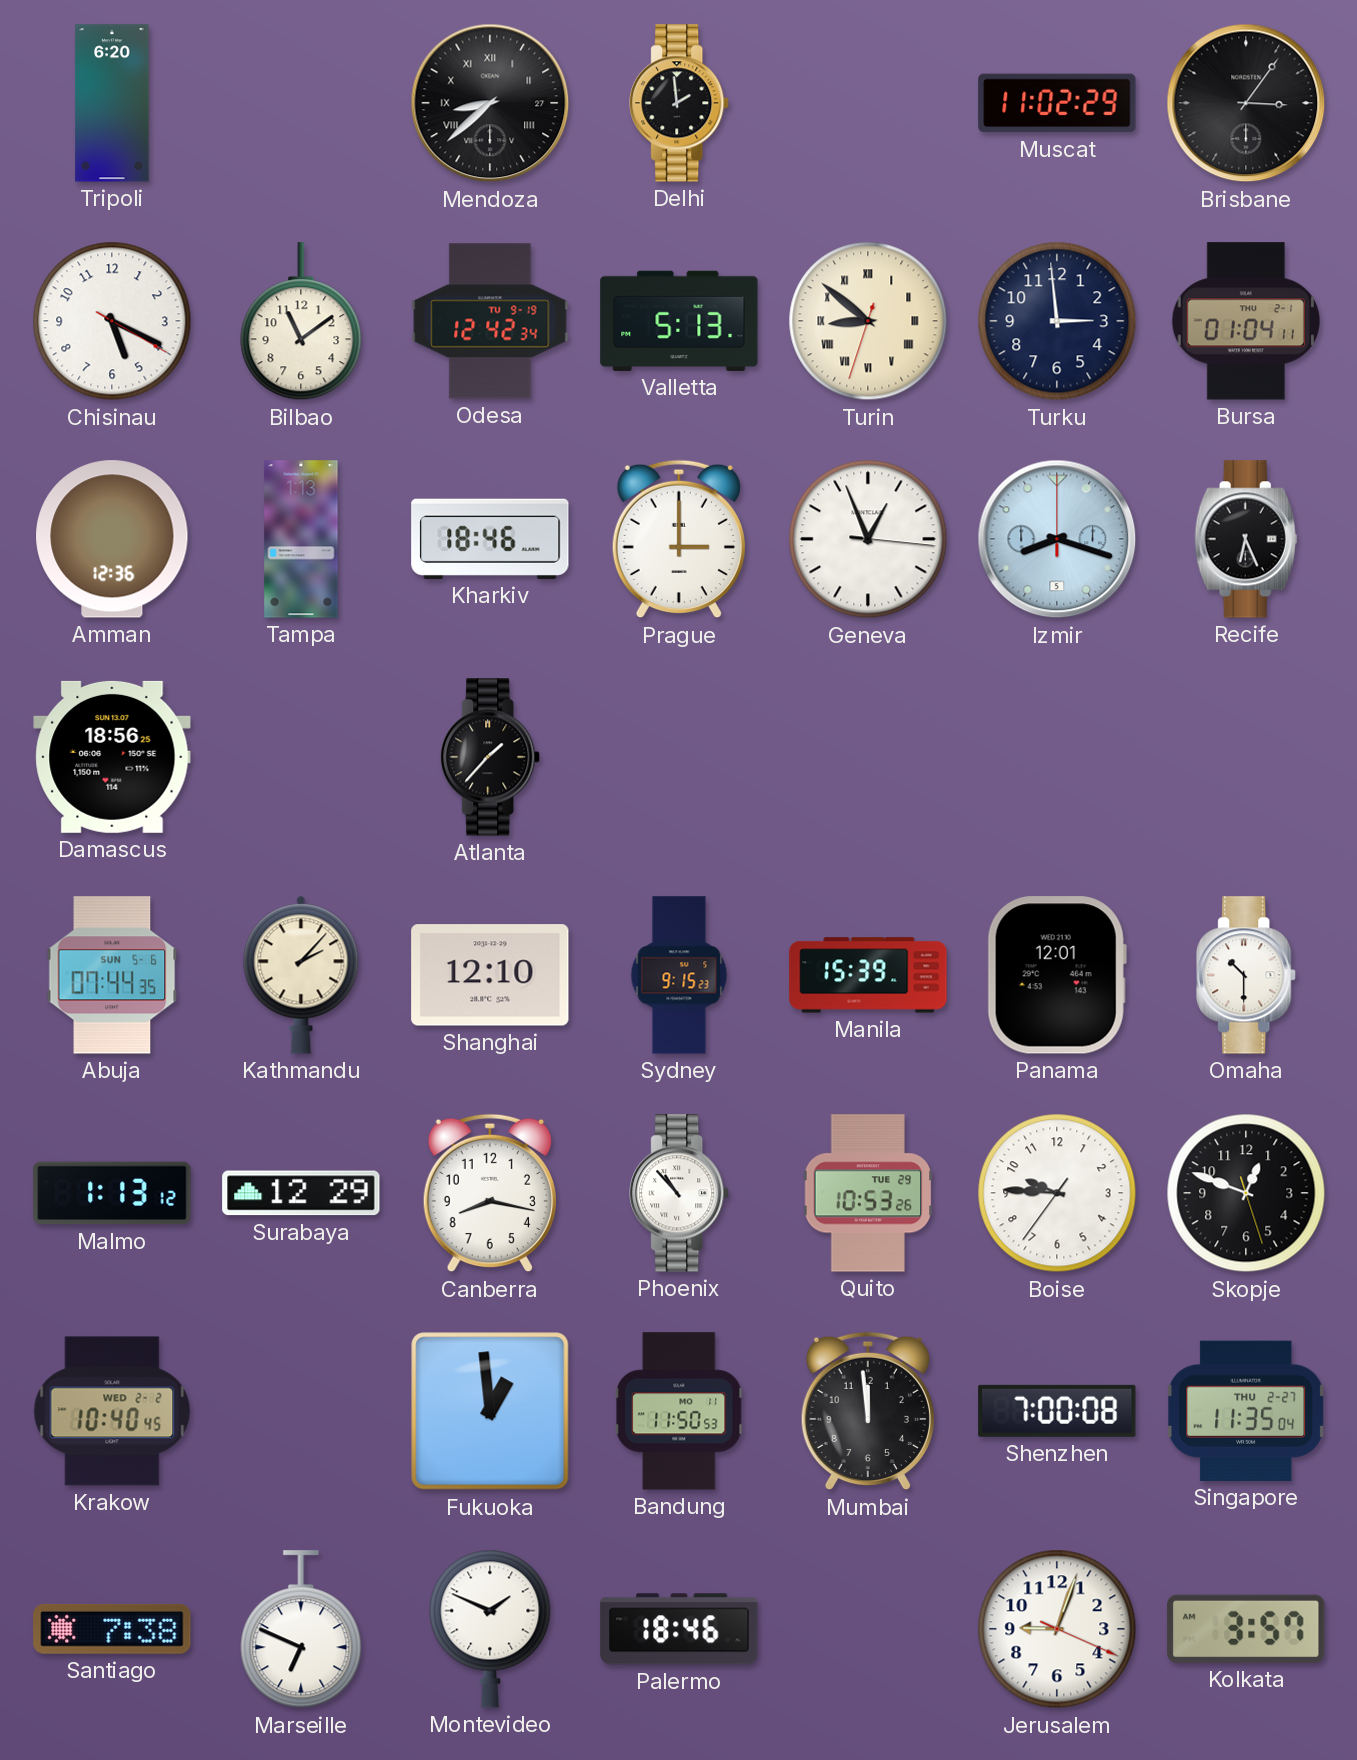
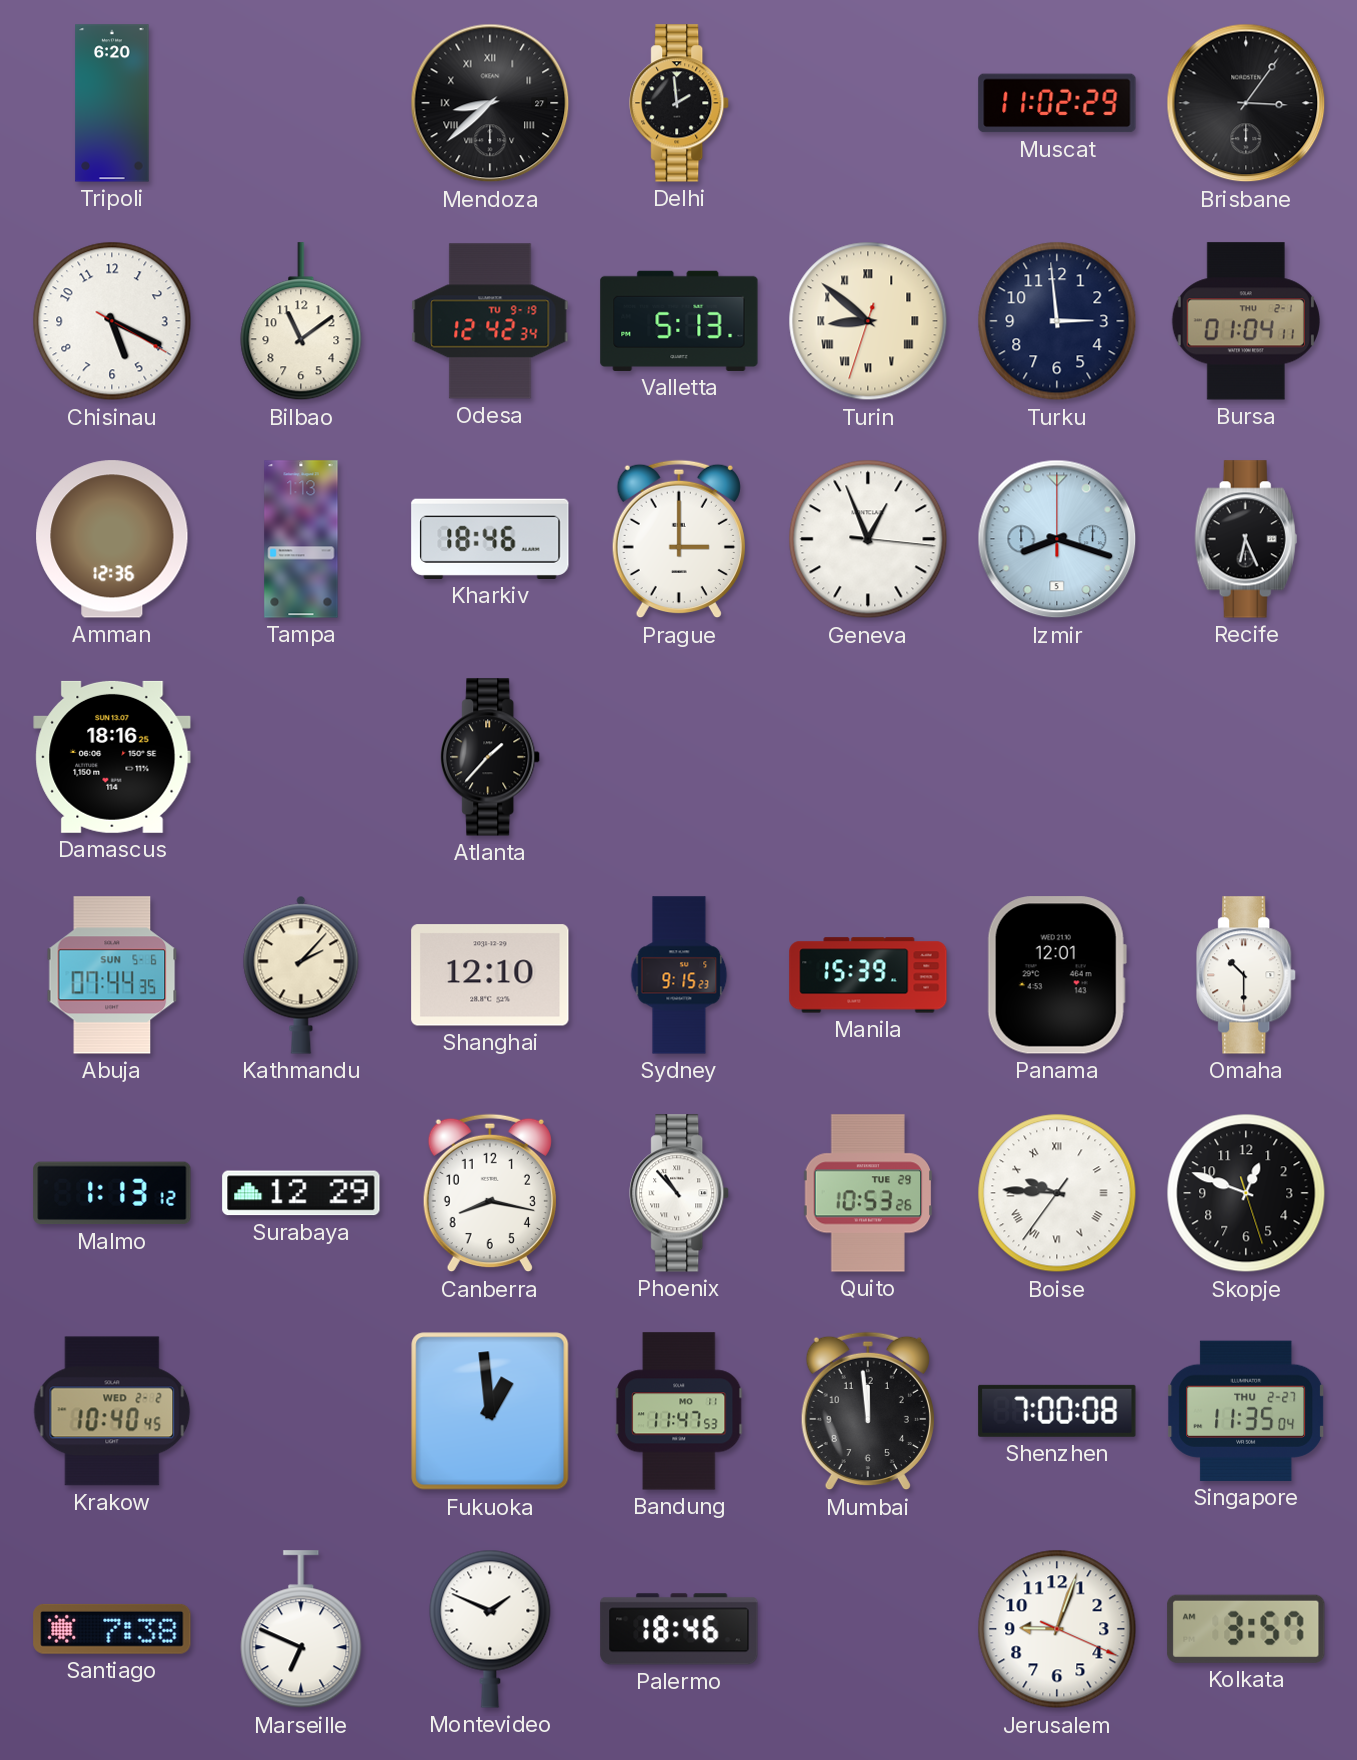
Damascus: 18:56 -> 18:16
Boise numerals: Arabic -> Roman
Bandung: 11:50 -> 11:47
